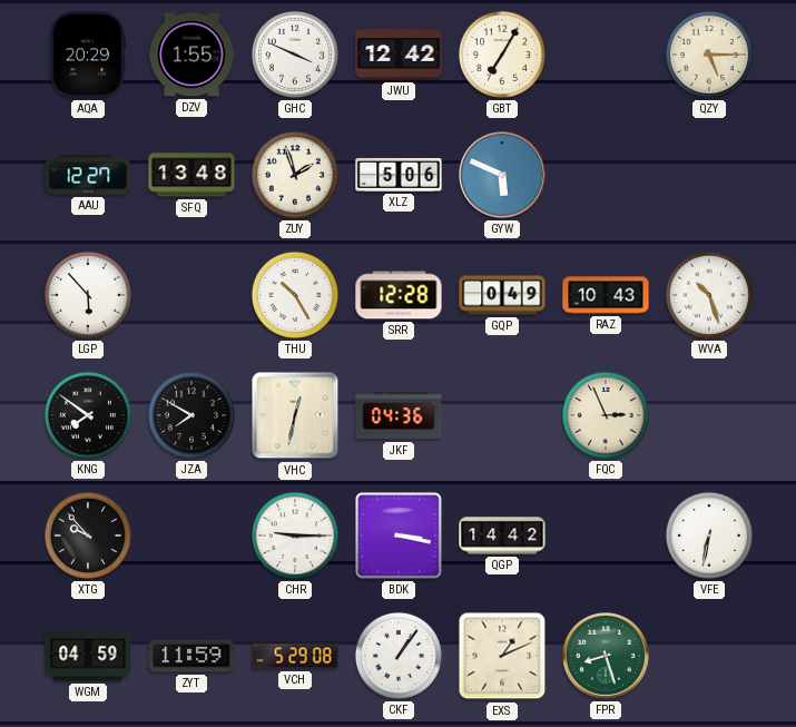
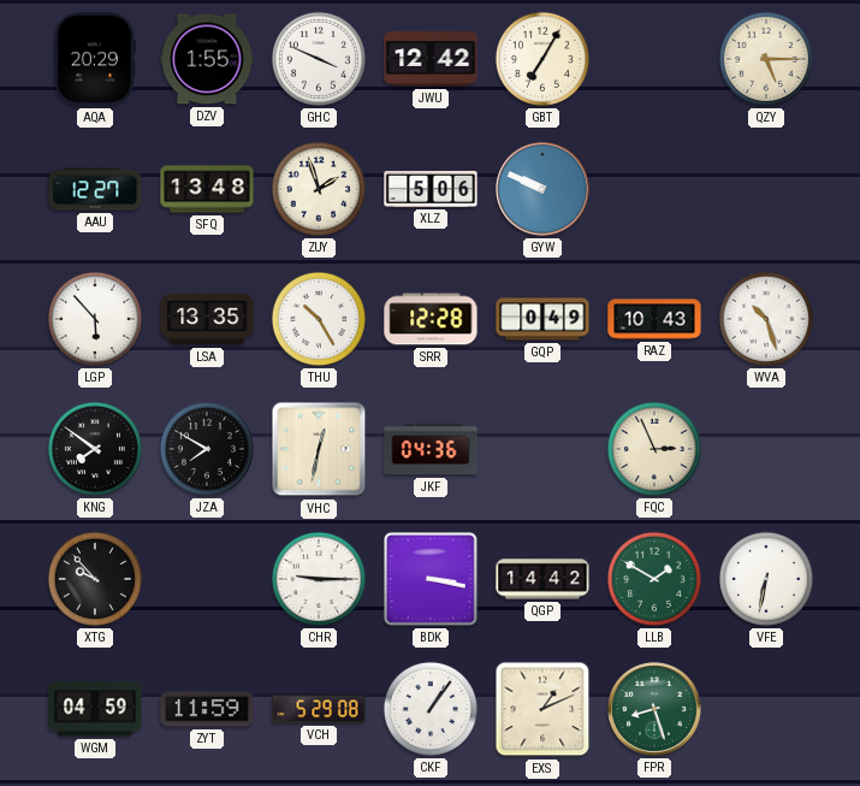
GYW: 5:49 -> 9:49
LSA: none -> 13:35
LLB: none -> 1:50
